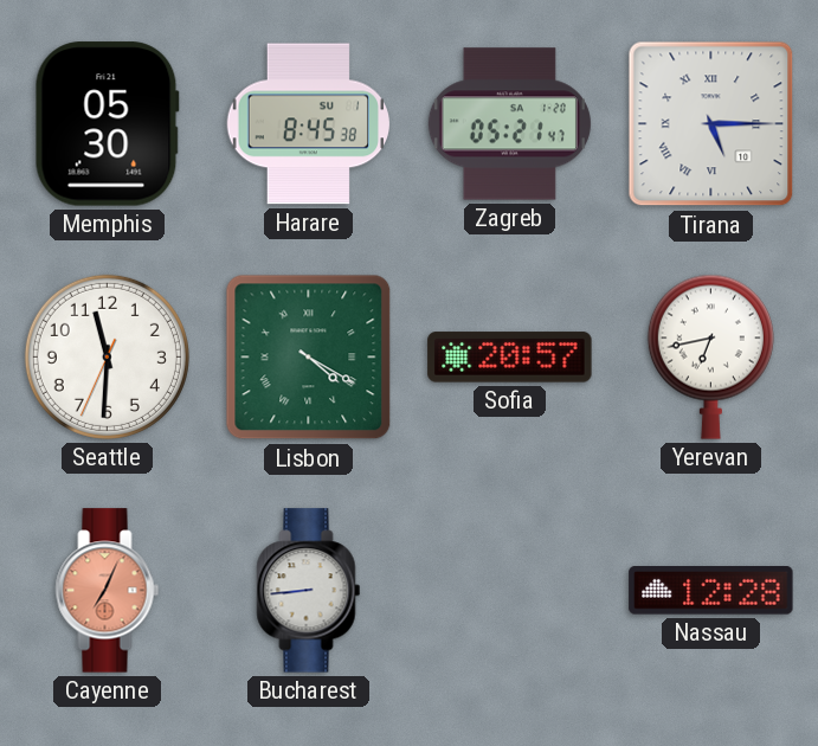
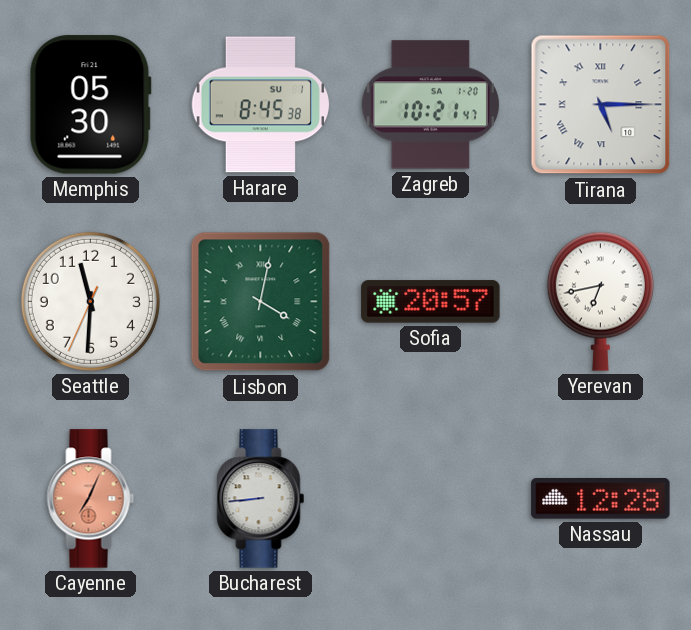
Zagreb: 05:21 -> 10:21
Lisbon: 4:20 -> 4:02
